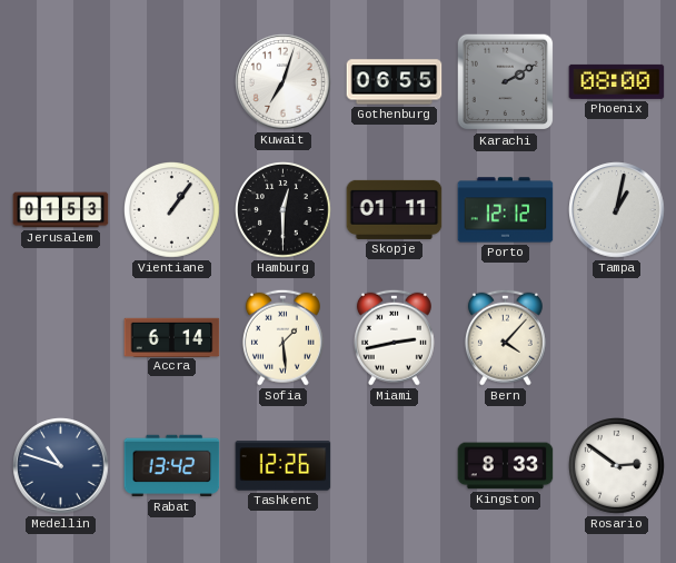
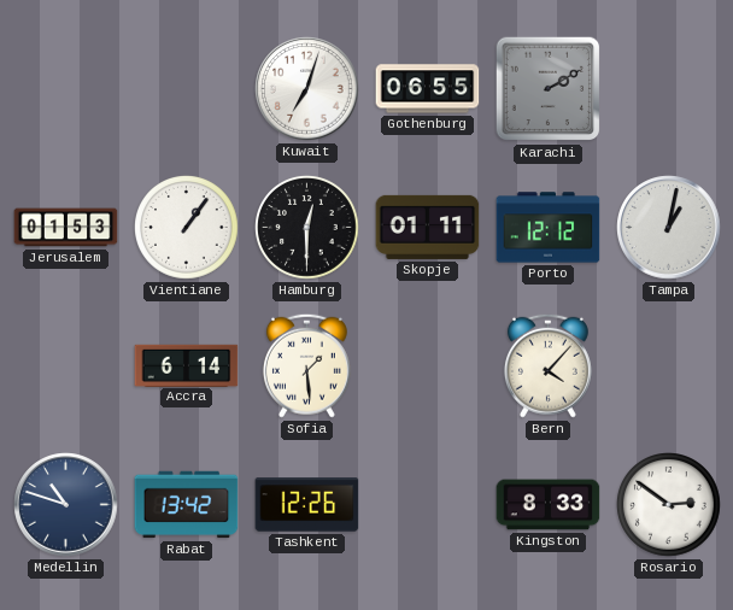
Phoenix: 08:00 -> none
Miami: 2:43 -> none
